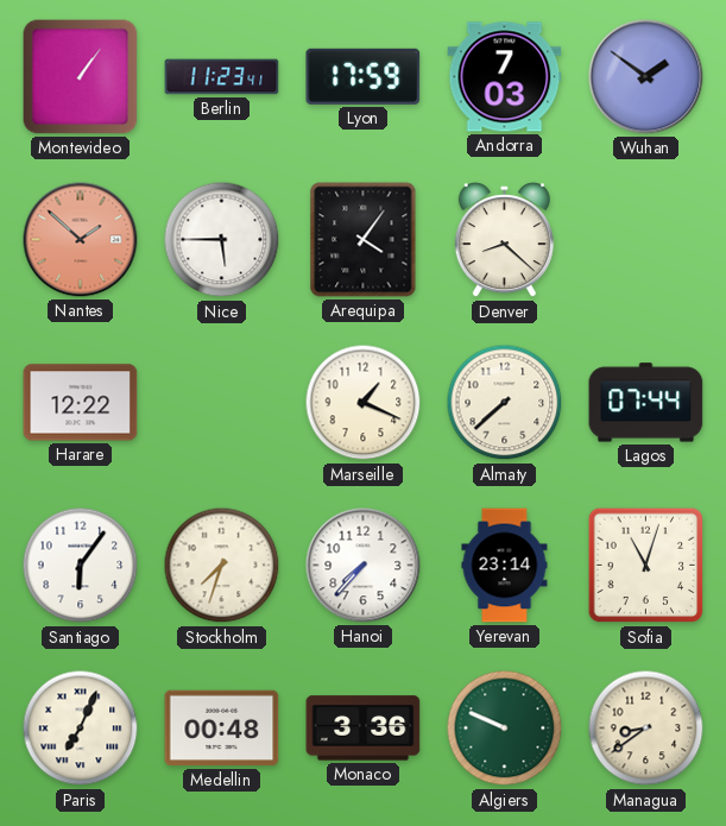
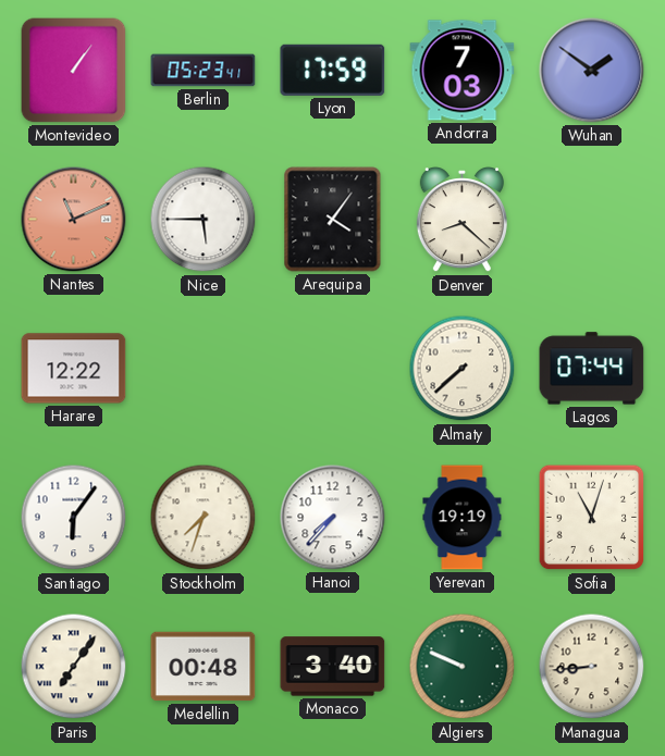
Berlin: 11:23 -> 05:23
Nantes: 1:52 -> 11:11
Marseille: 1:19 -> none
Yerevan: 23:14 -> 19:19
Paris: 7:04 -> 7:06
Monaco: 3:36 -> 3:40
Managua: 8:39 -> 8:44
